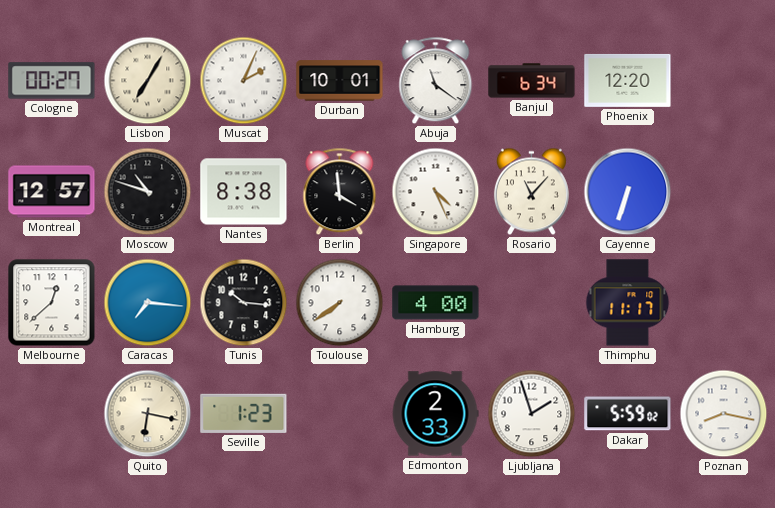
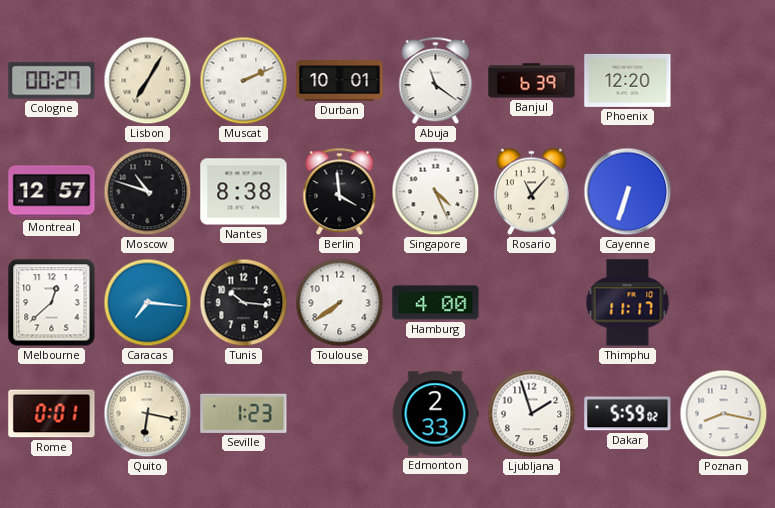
Muscat: 2:04 -> 2:11
Banjul: 6:34 -> 6:39
Rome: none -> 0:01
